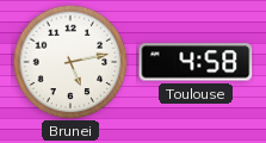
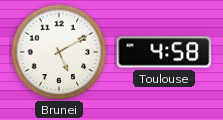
Brunei: 5:13 -> 5:10
